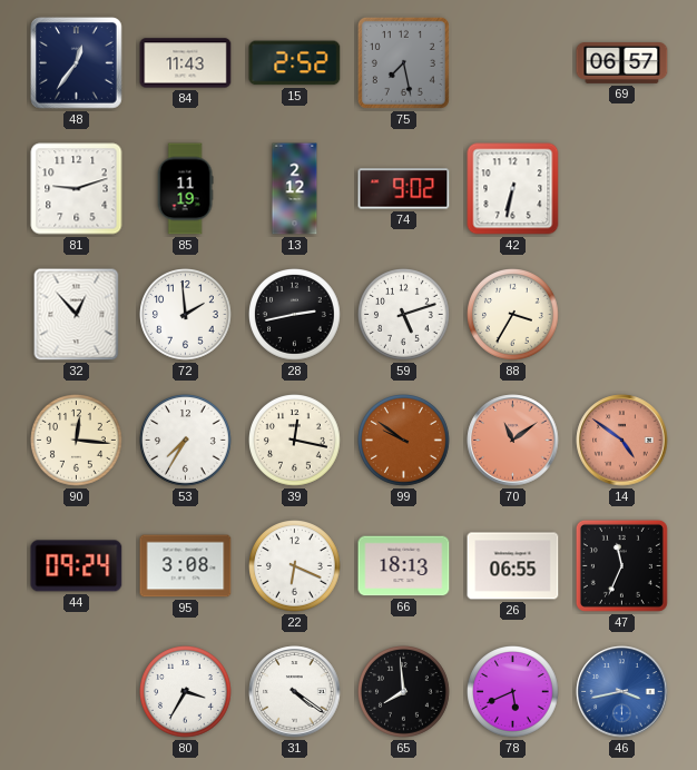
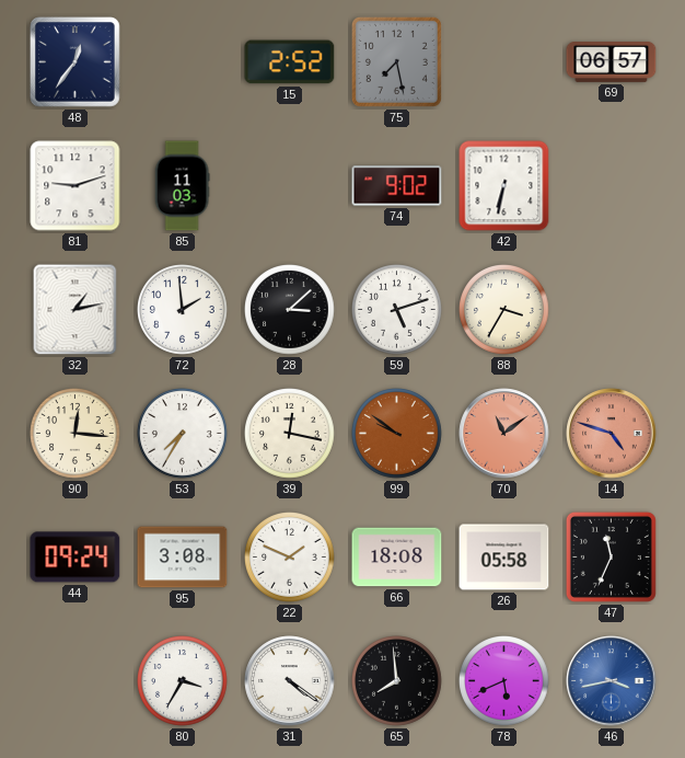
84: 11:43 -> none
85: 11:19 -> 11:03
13: 2:12 -> none
32: 12:53 -> 1:13
28: 2:43 -> 3:08
14: 4:51 -> 4:48
22: 6:19 -> 1:49
66: 18:13 -> 18:08
26: 06:55 -> 05:58
